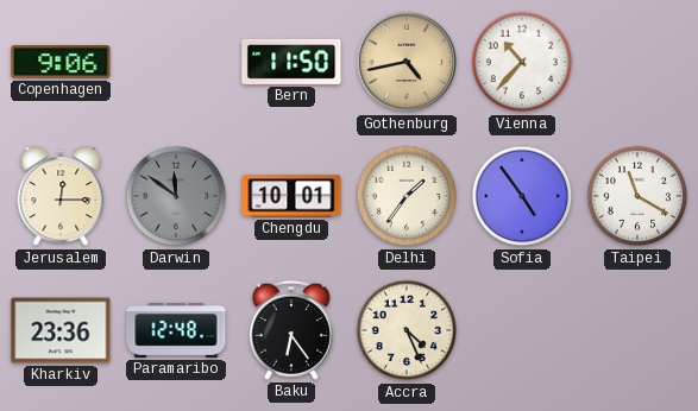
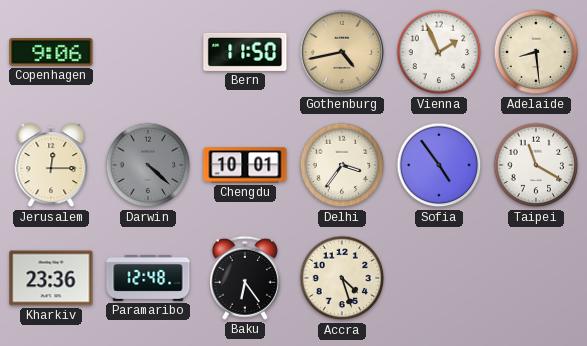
Vienna: 10:37 -> 1:56
Adelaide: none -> 8:29
Darwin: 11:51 -> 4:22
Delhi: 1:36 -> 3:36
Accra: 4:26 -> 4:27
